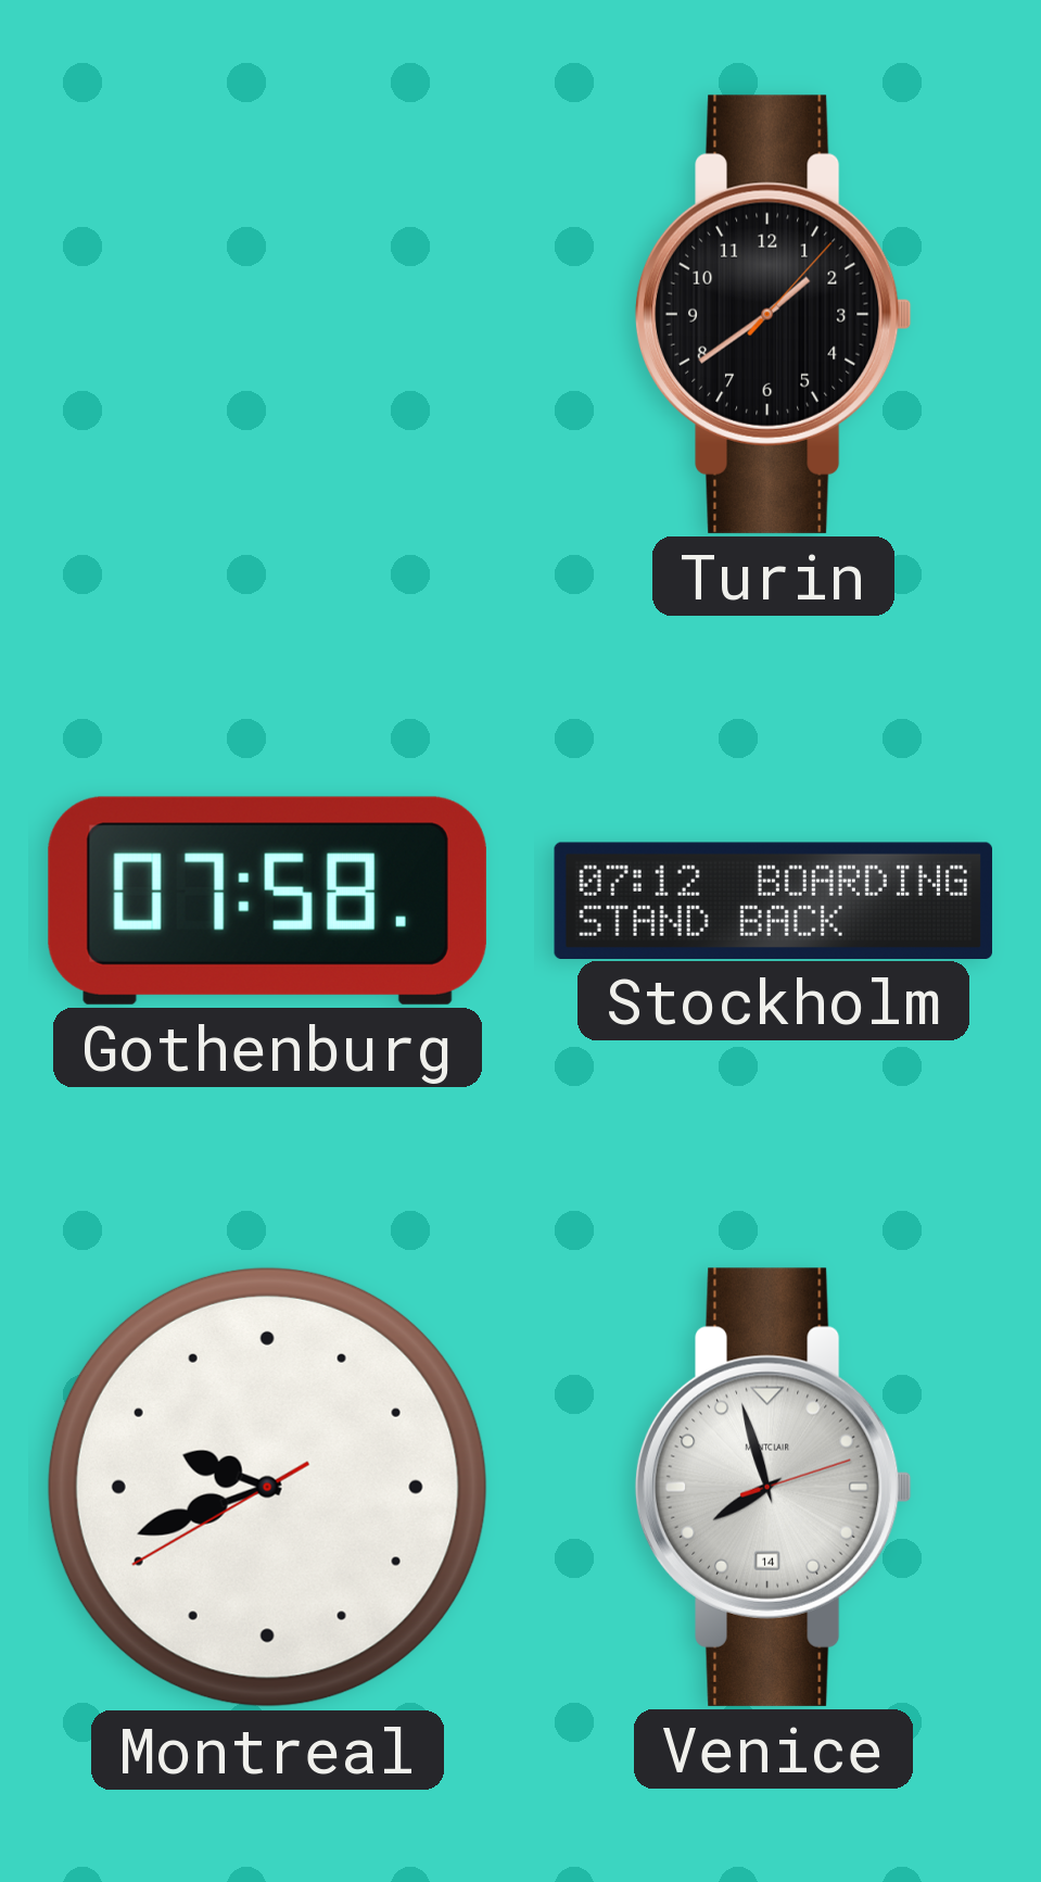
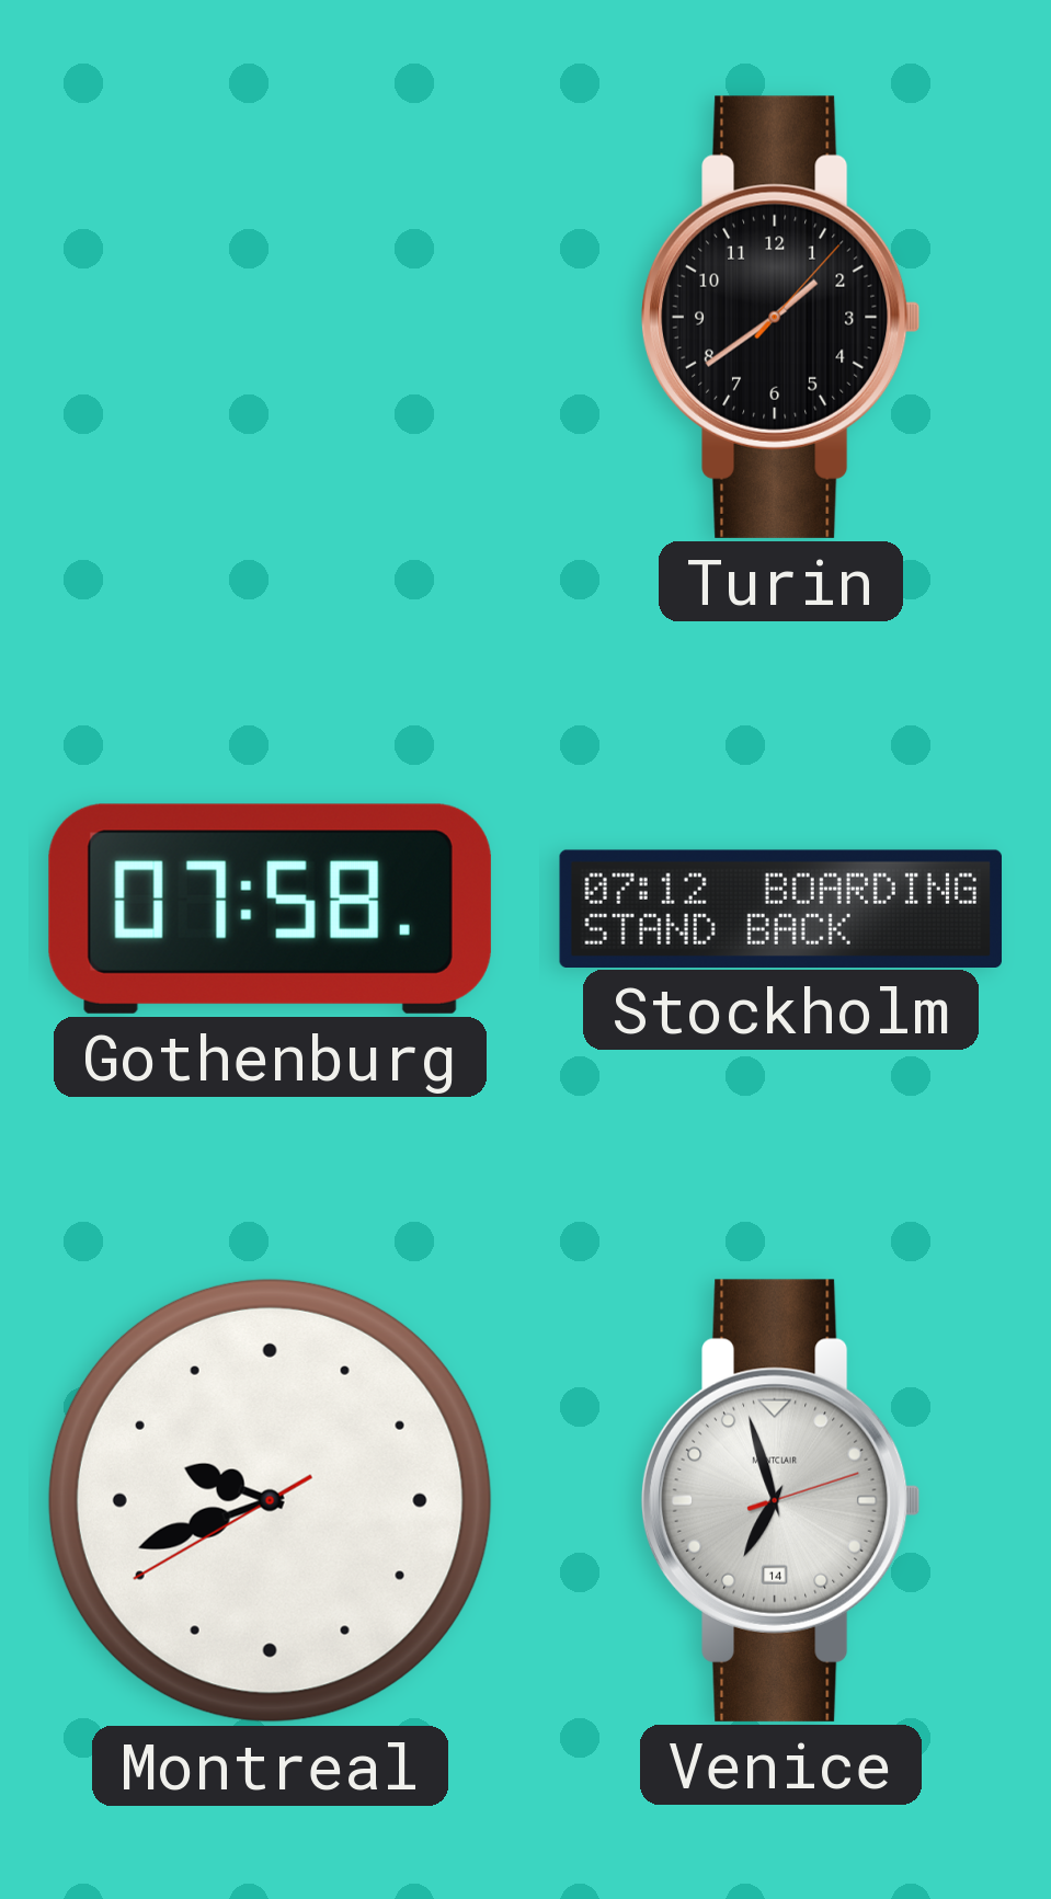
Venice: 7:57 -> 6:57
